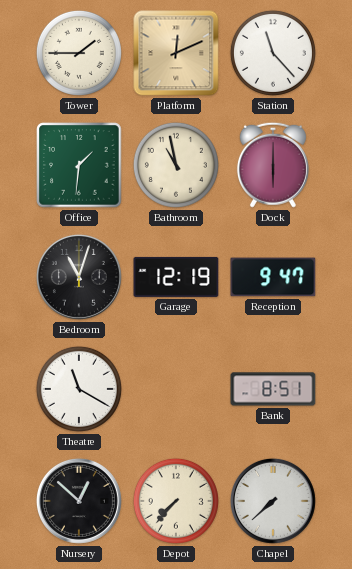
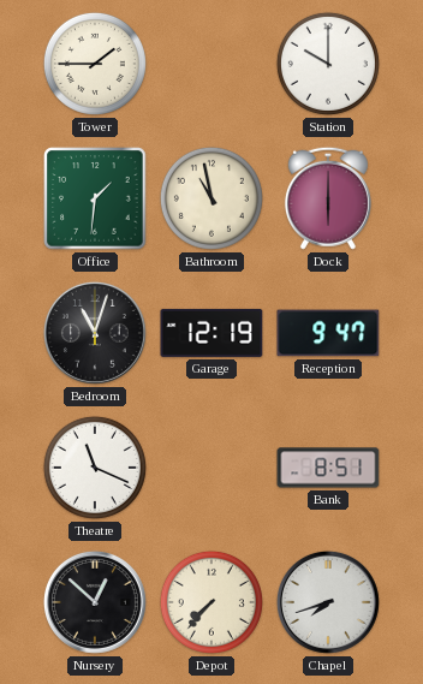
Platform: 12:11 -> none
Station: 11:23 -> 10:00
Theatre: 11:20 -> 11:19
Chapel: 7:38 -> 7:42
